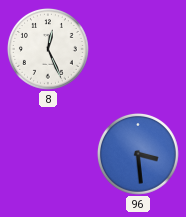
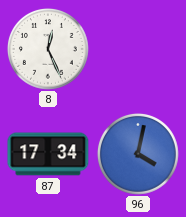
87: none -> 17:34
96: 3:29 -> 4:02
